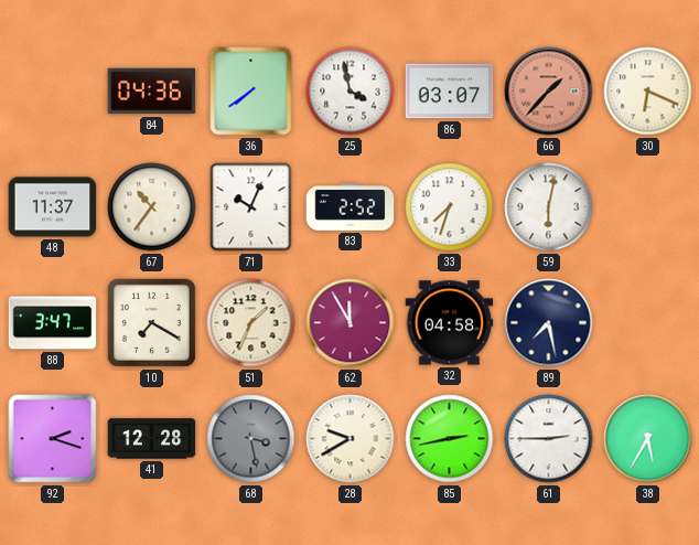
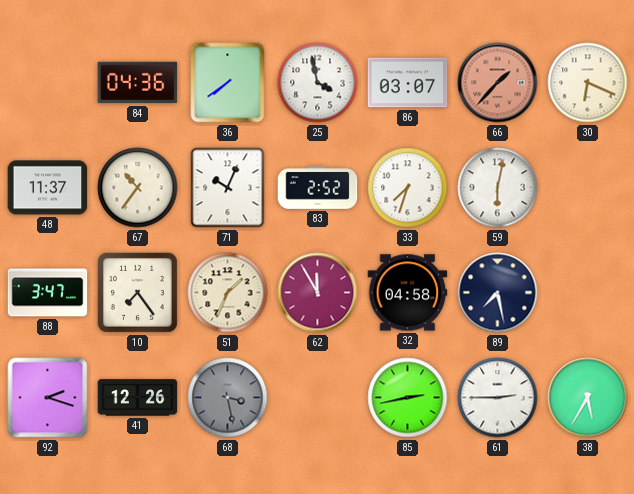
10: 7:20 -> 7:24
41: 12:28 -> 12:26
28: 9:40 -> none
